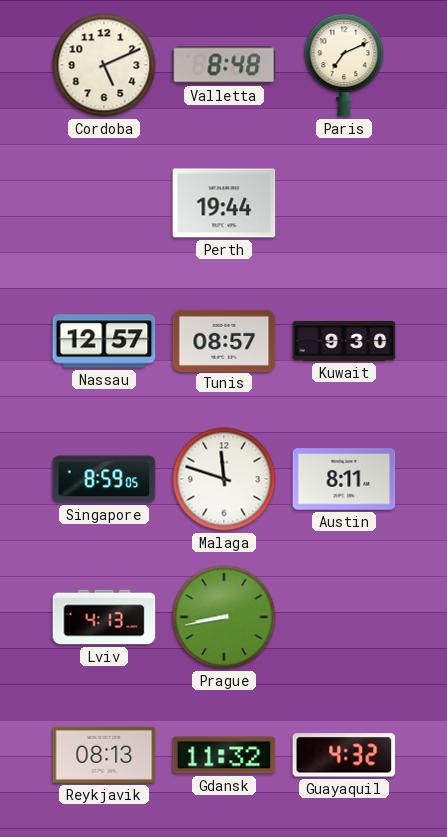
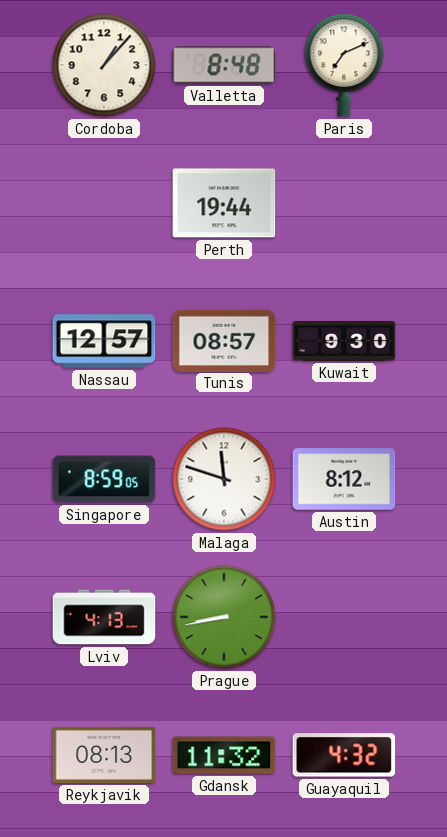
Cordoba: 5:11 -> 1:07
Austin: 8:11 -> 8:12
